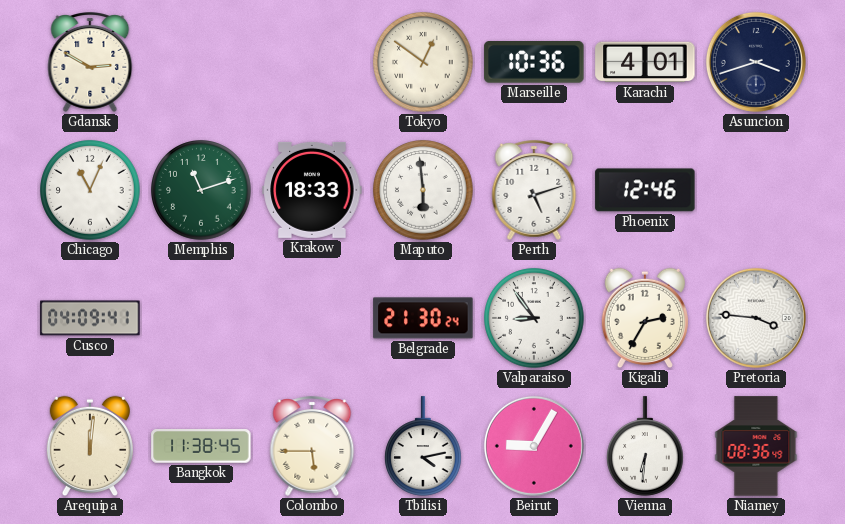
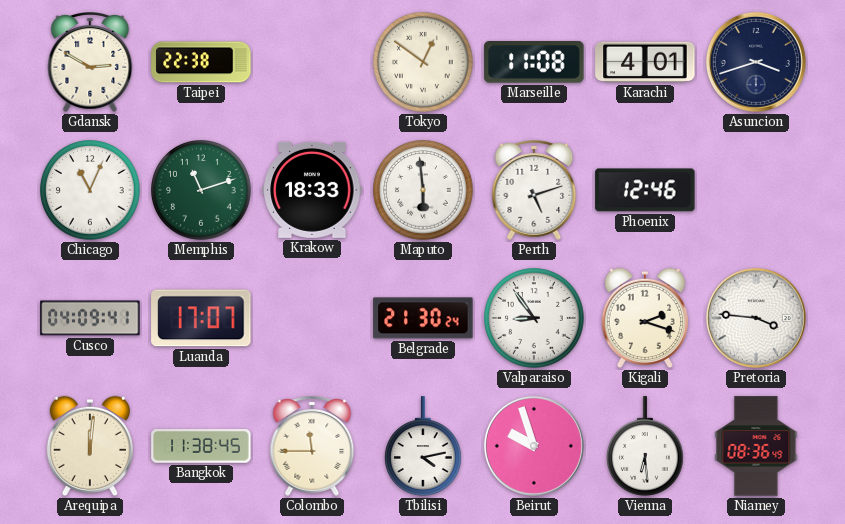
Taipei: none -> 22:38
Marseille: 10:36 -> 11:08
Luanda: none -> 17:07
Kigali: 2:35 -> 2:18
Colombo: 5:45 -> 11:45
Beirut: 9:05 -> 9:57
Vienna: 6:31 -> 6:29
